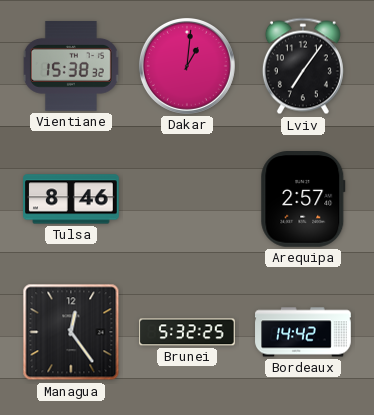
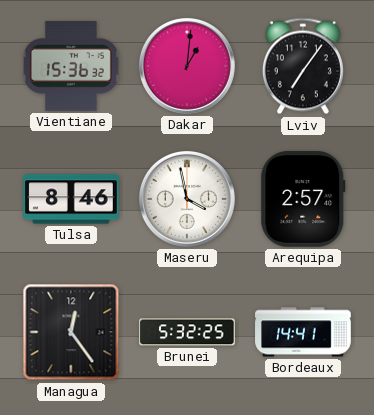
Vientiane: 15:38 -> 15:36
Maseru: none -> 3:58
Bordeaux: 14:42 -> 14:41
